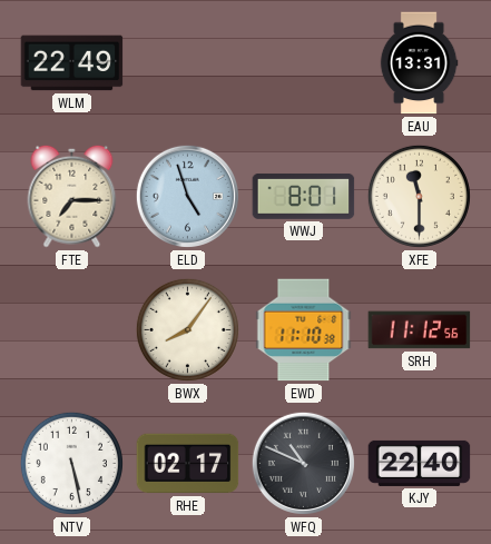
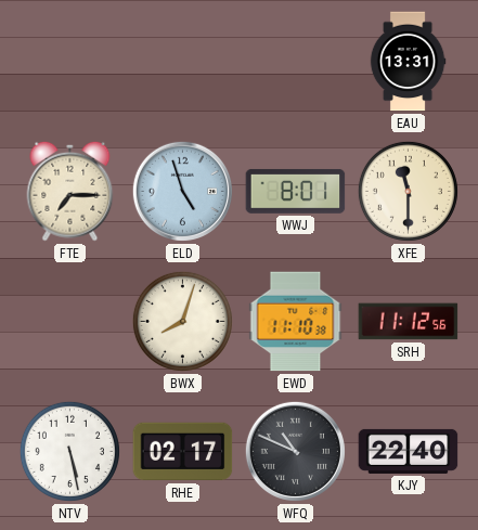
WLM: 22:49 -> none
BWX: 8:06 -> 8:03
